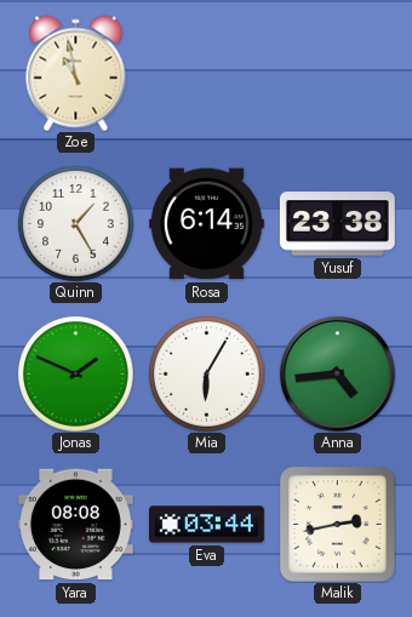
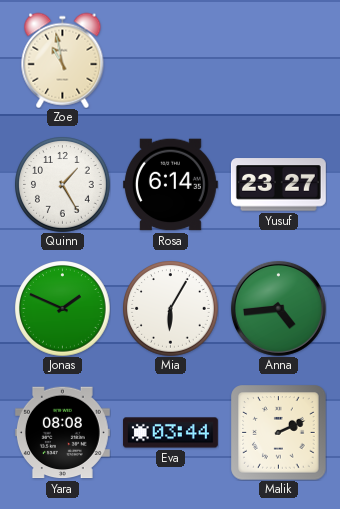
Yusuf: 23:38 -> 23:27
Malik: 2:43 -> 2:11
